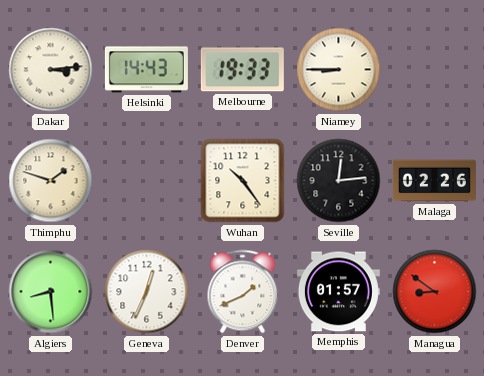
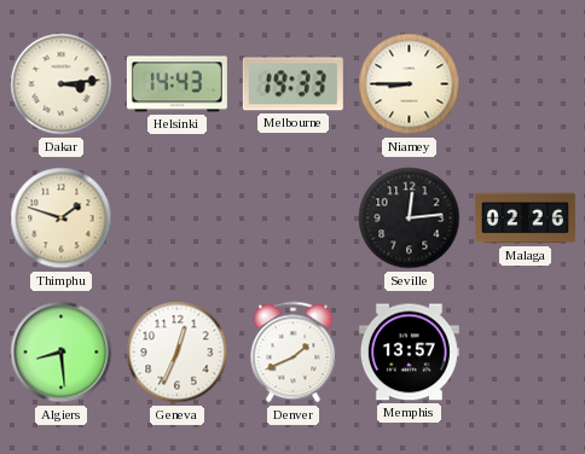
Wuhan: 10:24 -> none
Memphis: 01:57 -> 13:57
Managua: 8:51 -> none
